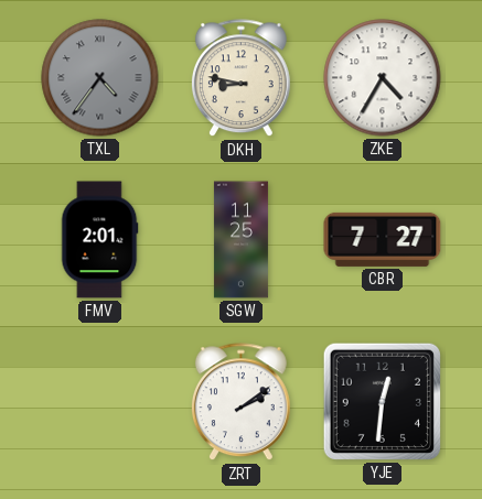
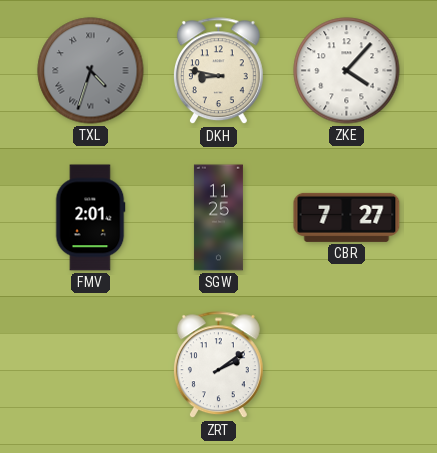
TXL: 4:36 -> 4:33
ZKE: 4:35 -> 4:07
YJE: 12:31 -> none
